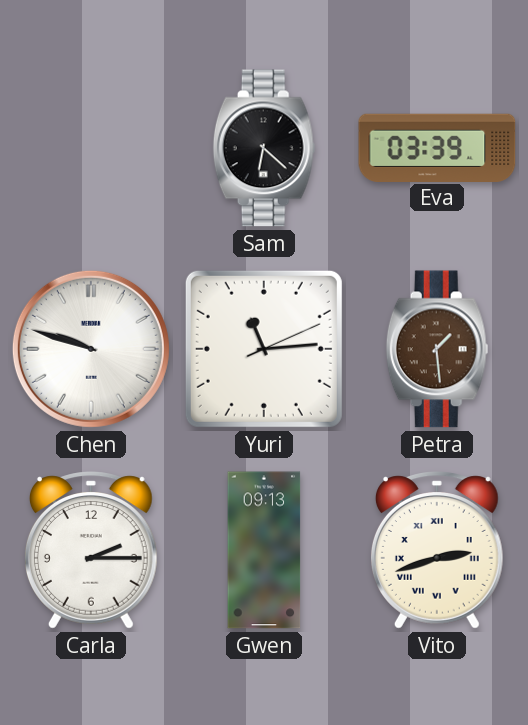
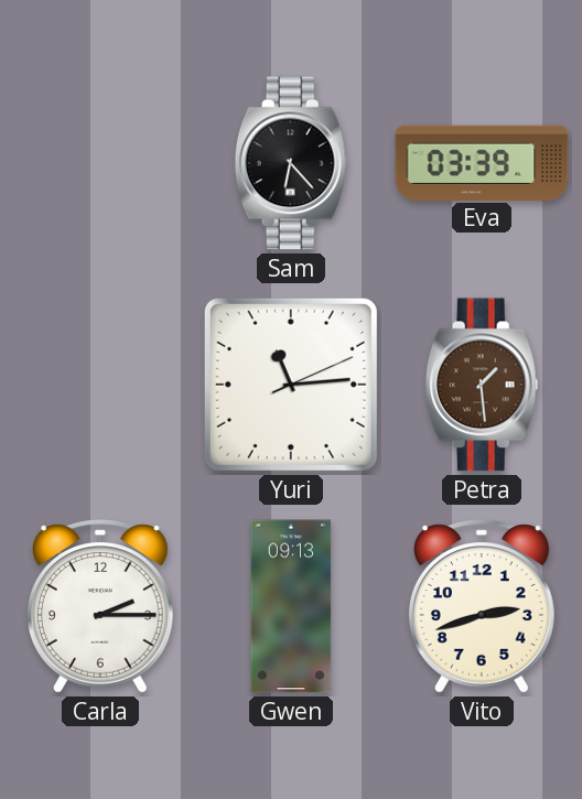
Sam: 6:22 -> 6:23
Chen: 9:48 -> none
Vito numerals: Roman -> Arabic
